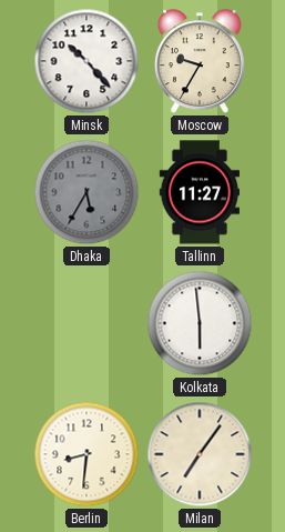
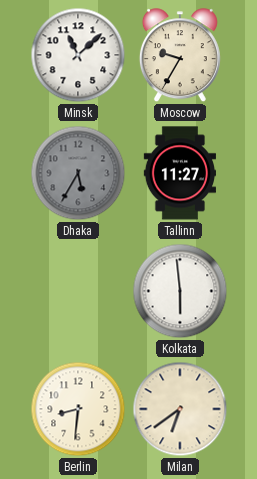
Minsk: 10:23 -> 11:08
Milan: 7:06 -> 6:39
